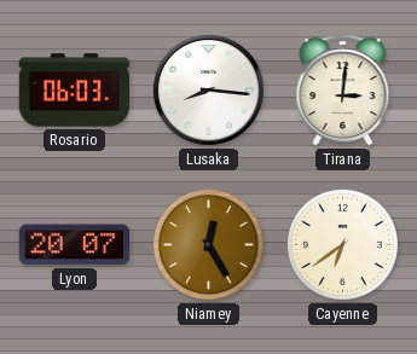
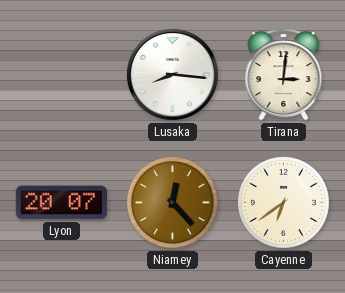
Rosario: 06:03 -> none
Niamey: 12:25 -> 12:23
